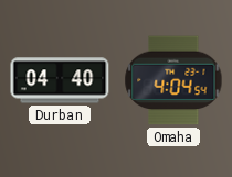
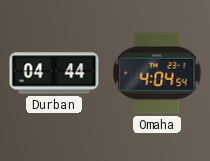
Durban: 04:40 -> 04:44
